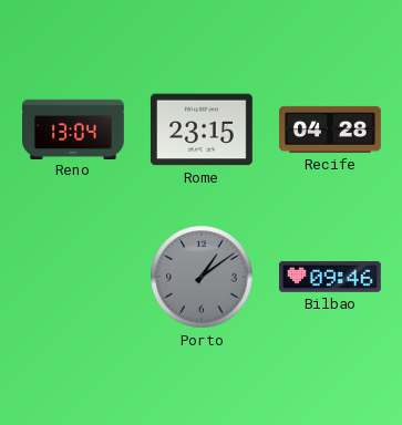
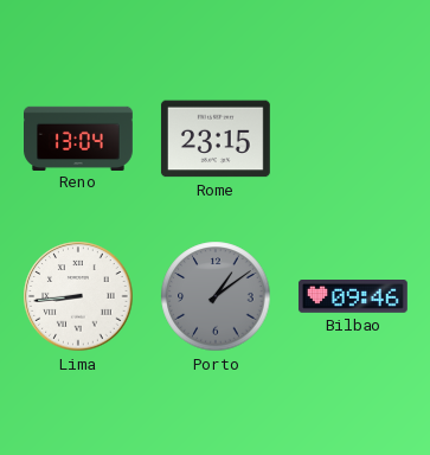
Recife: 04:28 -> none
Lima: none -> 8:44
